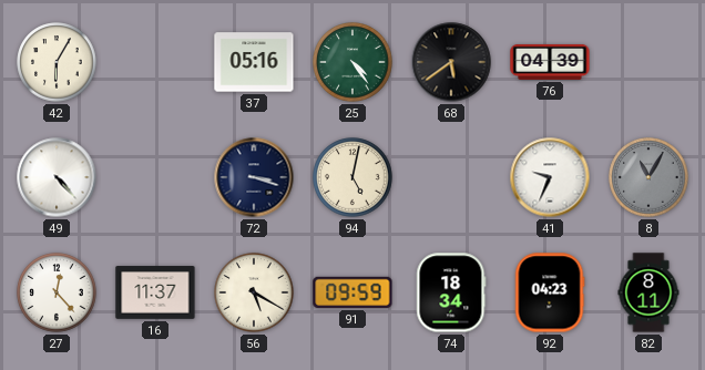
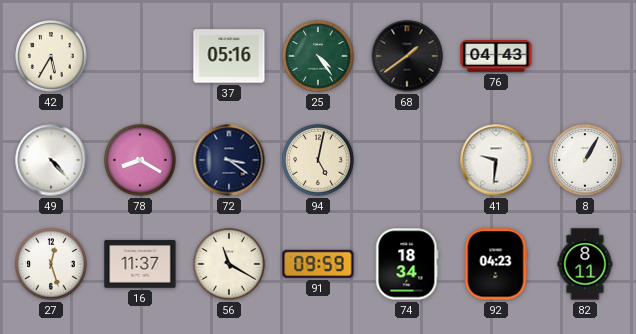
42: 6:05 -> 5:35
68: 5:39 -> 1:39
76: 04:39 -> 04:43
78: none -> 8:20
72: 3:18 -> 3:21
41: 9:34 -> 9:31
8: 11:05 -> 1:05
8 dial: grey -> white
27: 12:23 -> 12:27
56: 5:20 -> 11:20
